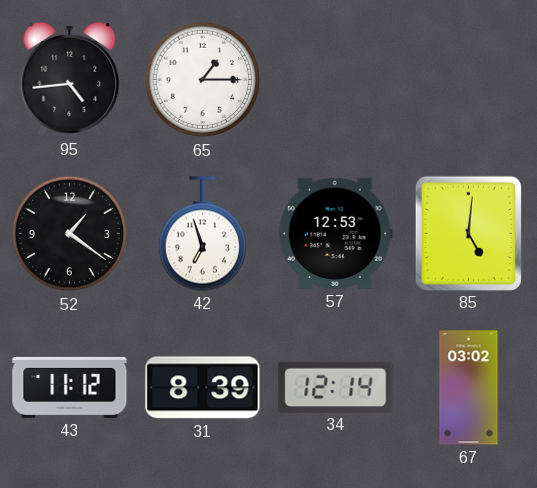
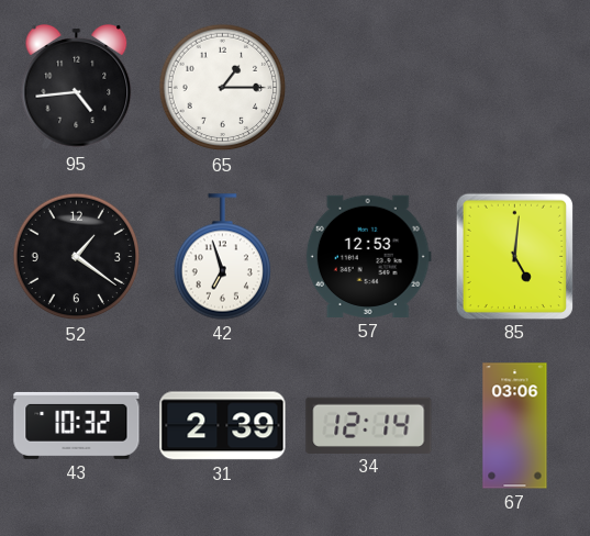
43: 11:12 -> 10:32
31: 8:39 -> 2:39
67: 03:02 -> 03:06
